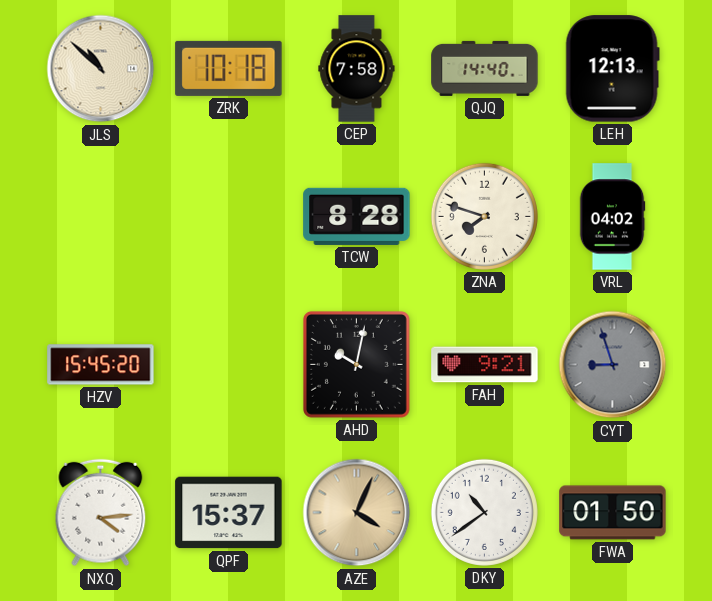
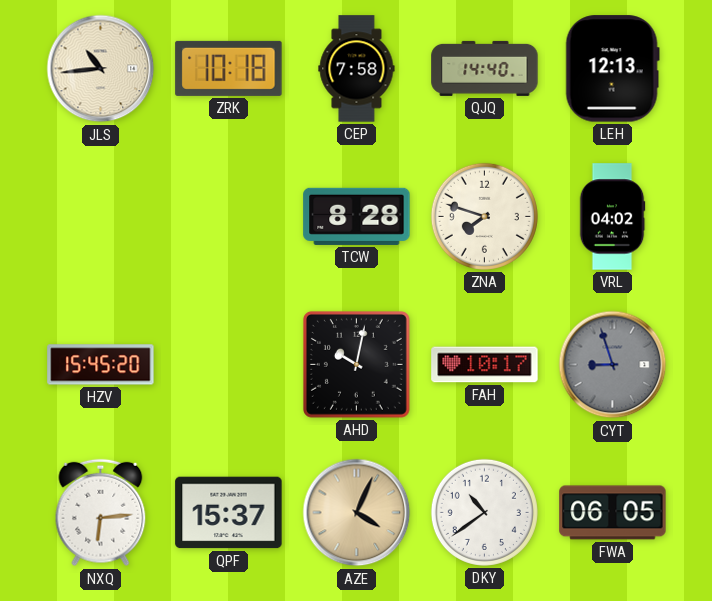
JLS: 10:52 -> 10:44
FAH: 9:21 -> 10:17
NXQ: 4:14 -> 6:14
FWA: 01:50 -> 06:05
